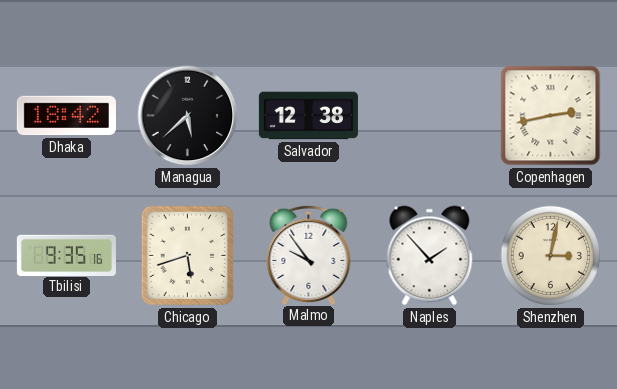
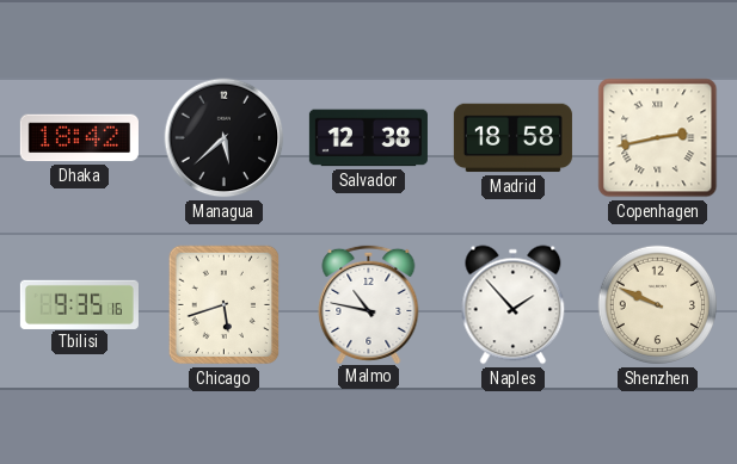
Madrid: none -> 18:58
Malmo: 9:54 -> 10:47
Shenzhen: 3:02 -> 9:49
